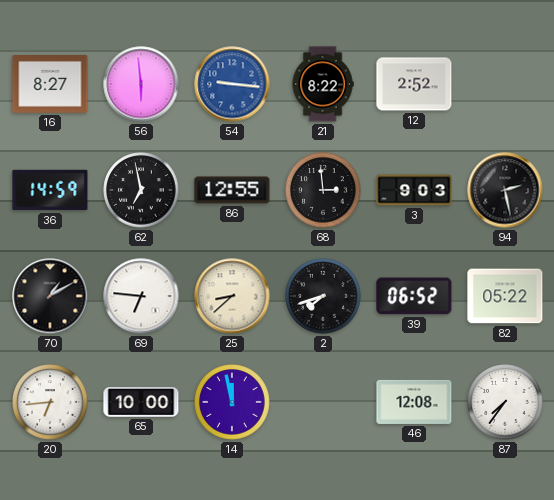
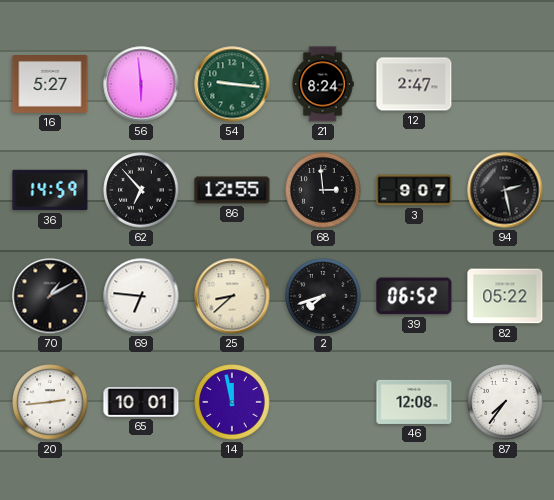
16: 8:27 -> 5:27
54 dial: blue -> green
21: 8:22 -> 8:24
12: 2:52 -> 2:47
62: 6:58 -> 6:53
3: 9:03 -> 9:07
20: 6:44 -> 2:44
65: 10:00 -> 10:01
